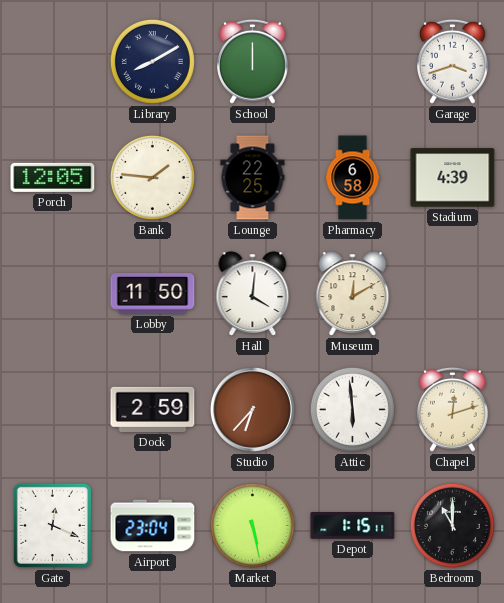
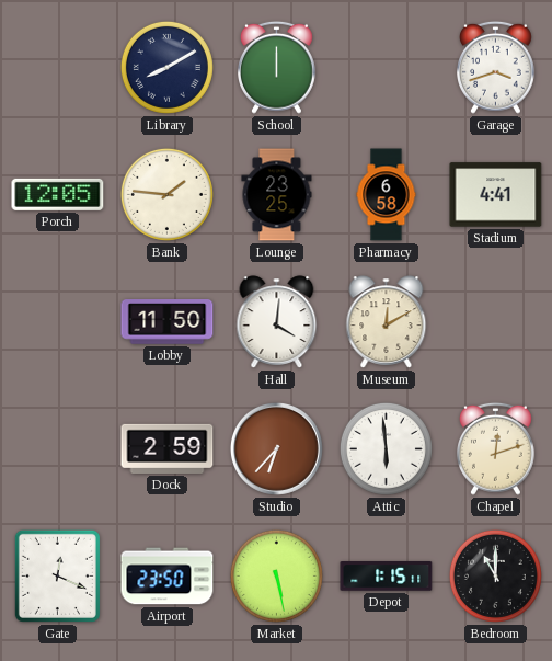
Lounge: 22:25 -> 23:25
Stadium: 4:39 -> 4:41
Airport: 23:04 -> 23:50
